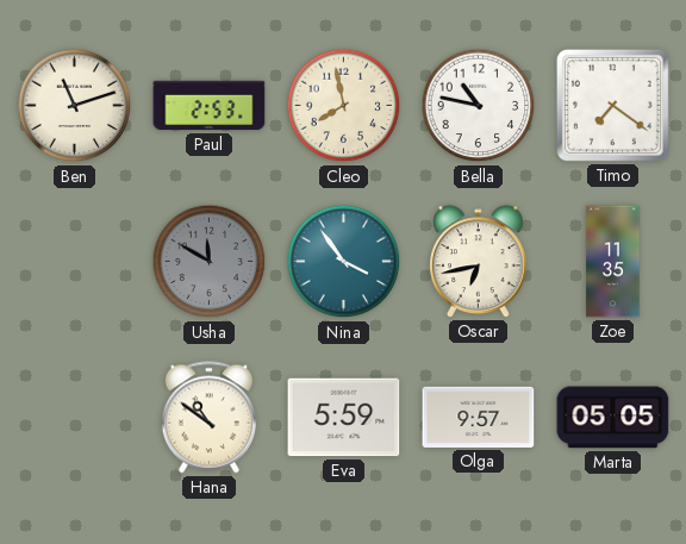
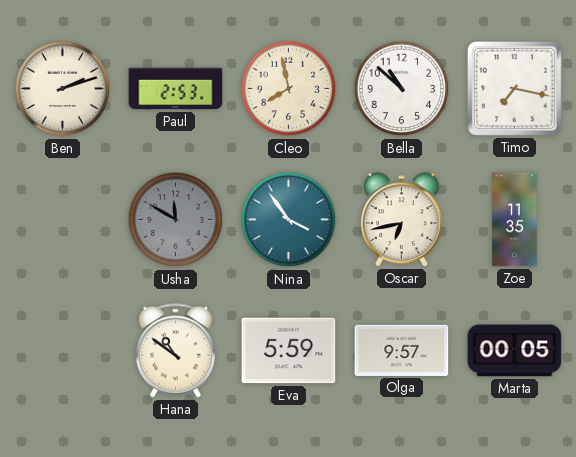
Ben: 11:12 -> 2:12
Bella: 10:47 -> 10:52
Timo: 7:21 -> 7:17
Marta: 05:05 -> 00:05
